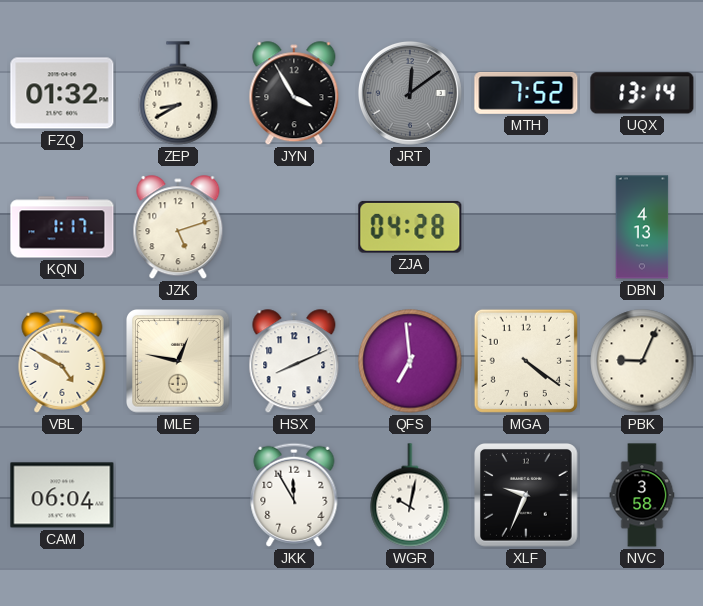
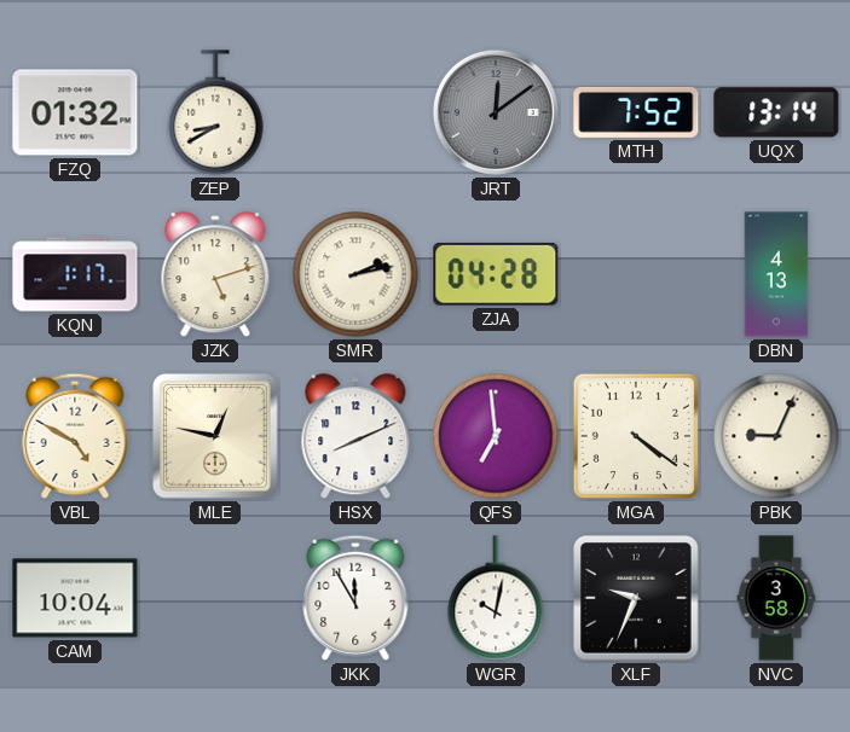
JYN: 3:55 -> none
SMR: none -> 2:13
CAM: 06:04 -> 10:04
